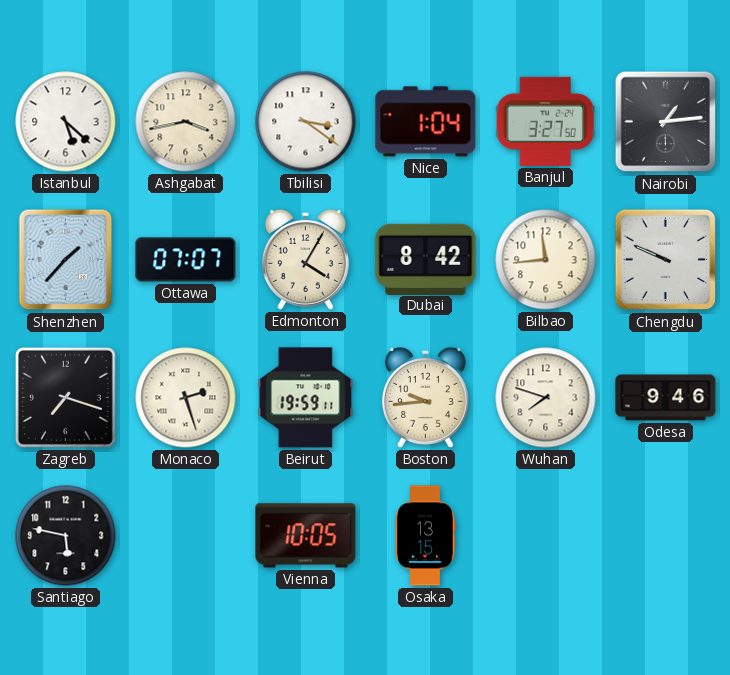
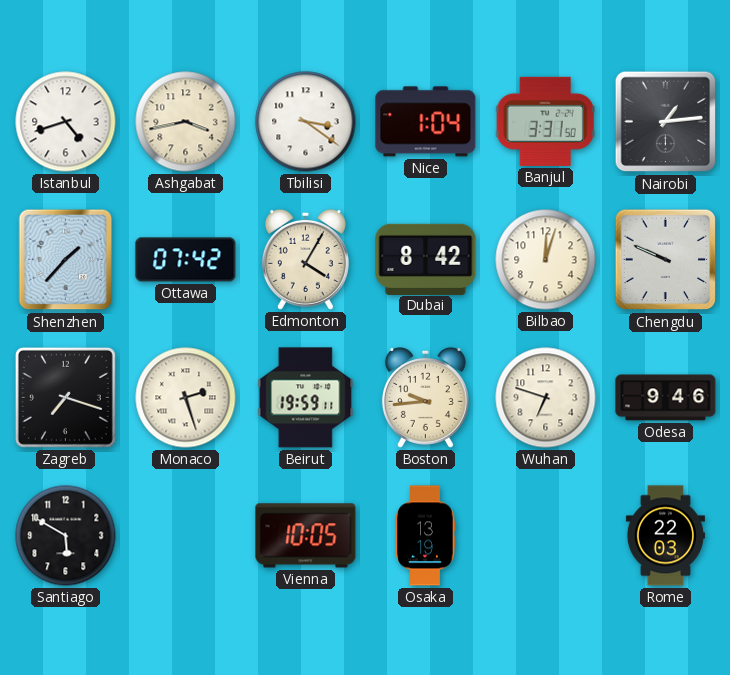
Istanbul: 5:22 -> 4:42
Banjul: 3:27 -> 3:31
Ottawa: 07:07 -> 07:42
Bilbao: 11:44 -> 12:03
Wuhan: 7:48 -> 6:48
Santiago: 5:47 -> 5:50
Osaka: 13:15 -> 13:19
Rome: none -> 22:03
